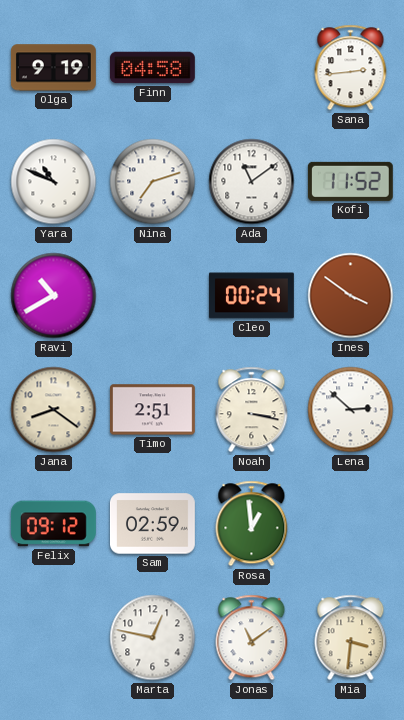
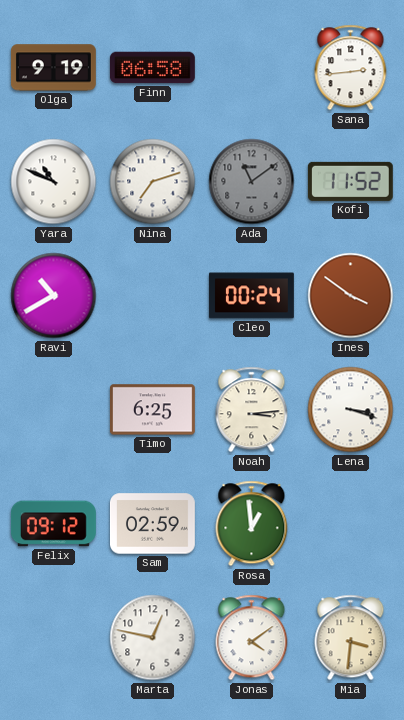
Finn: 04:58 -> 06:58
Ada dial: white -> grey
Jana: 8:21 -> none
Timo: 2:51 -> 6:25
Noah: 3:17 -> 3:14
Lena: 2:52 -> 3:18
Jonas: 11:09 -> 4:09
